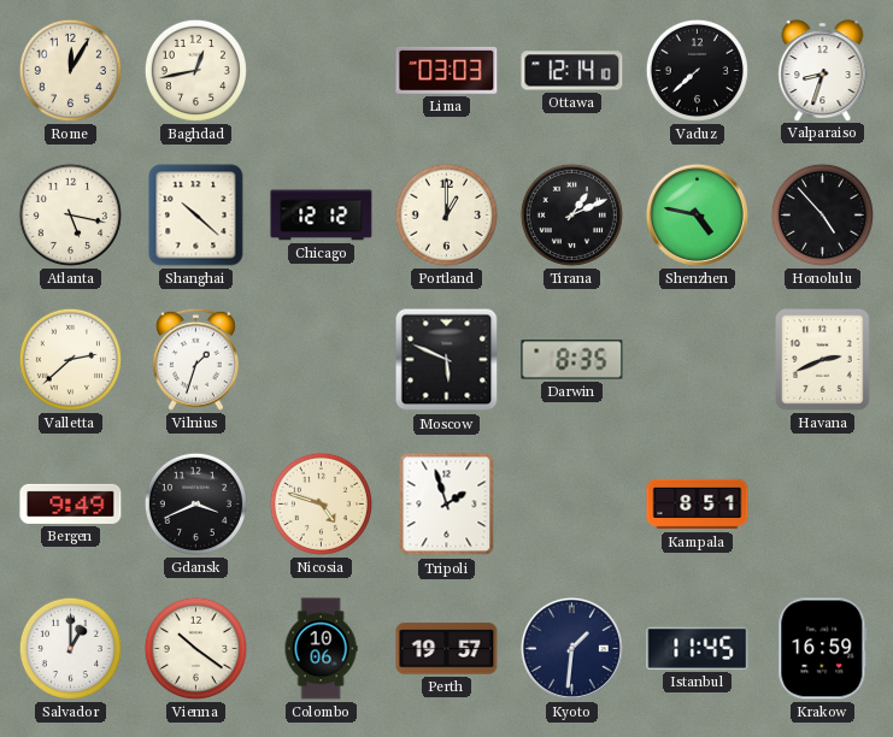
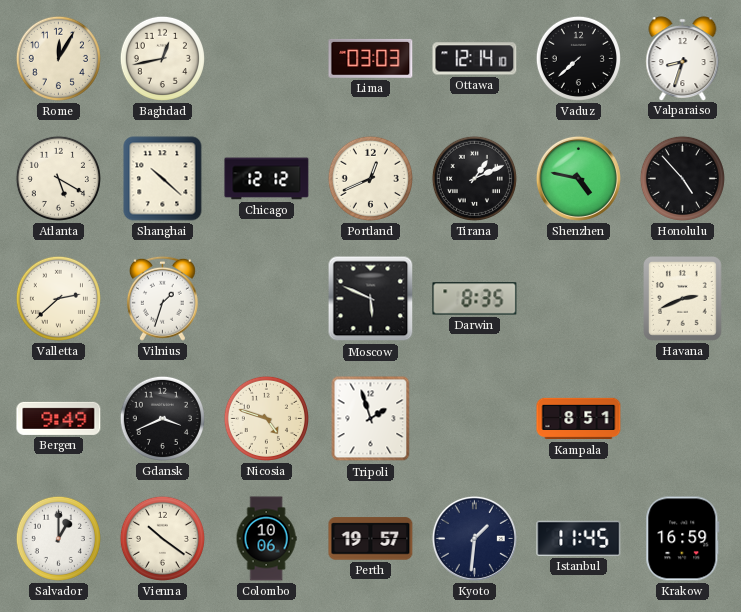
Atlanta: 5:17 -> 5:20
Portland: 1:00 -> 12:41
